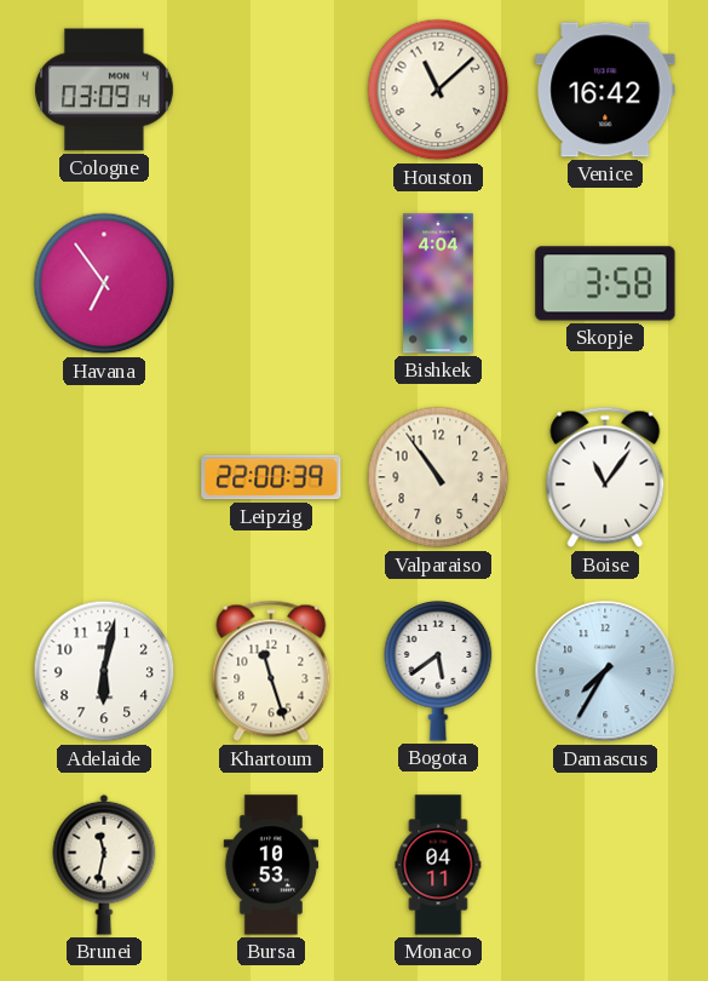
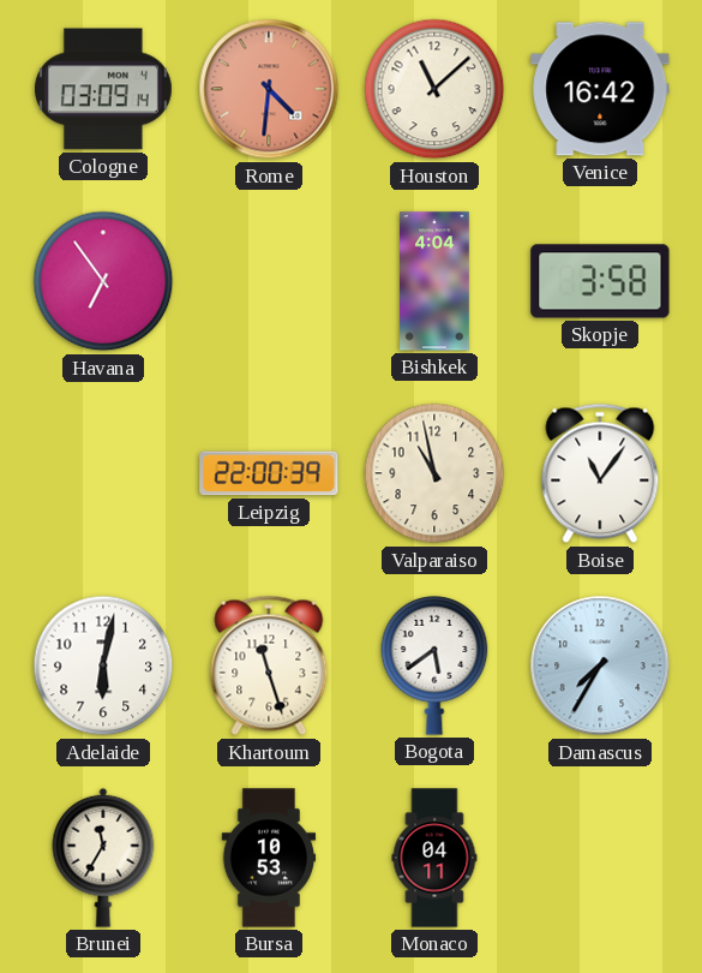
Rome: none -> 4:31
Valparaiso: 10:54 -> 10:58
Brunei: 11:32 -> 11:35
